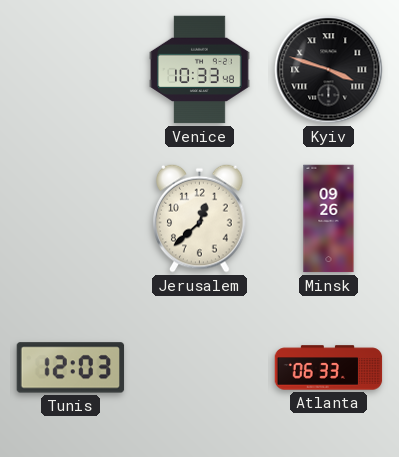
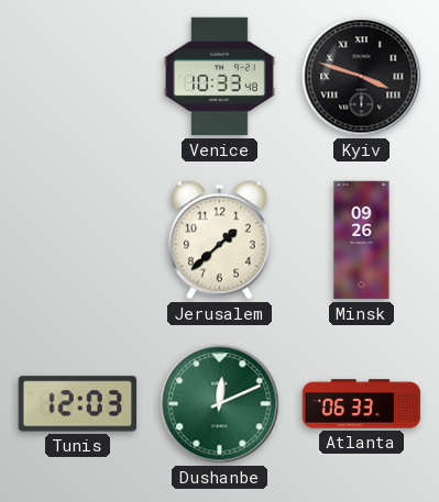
Jerusalem: 12:38 -> 1:38
Dushanbe: none -> 12:11
